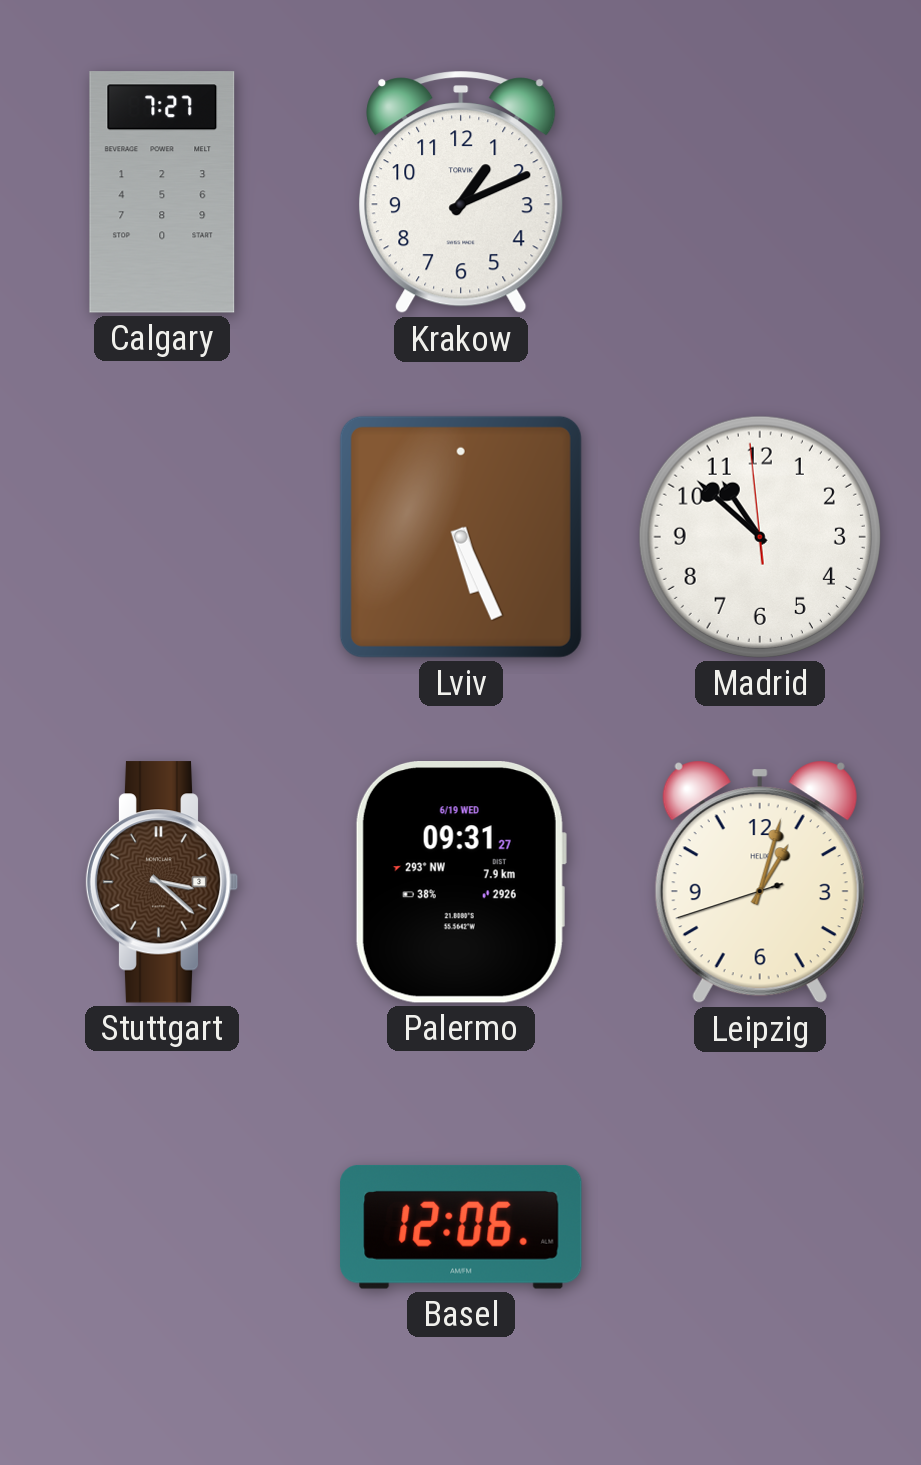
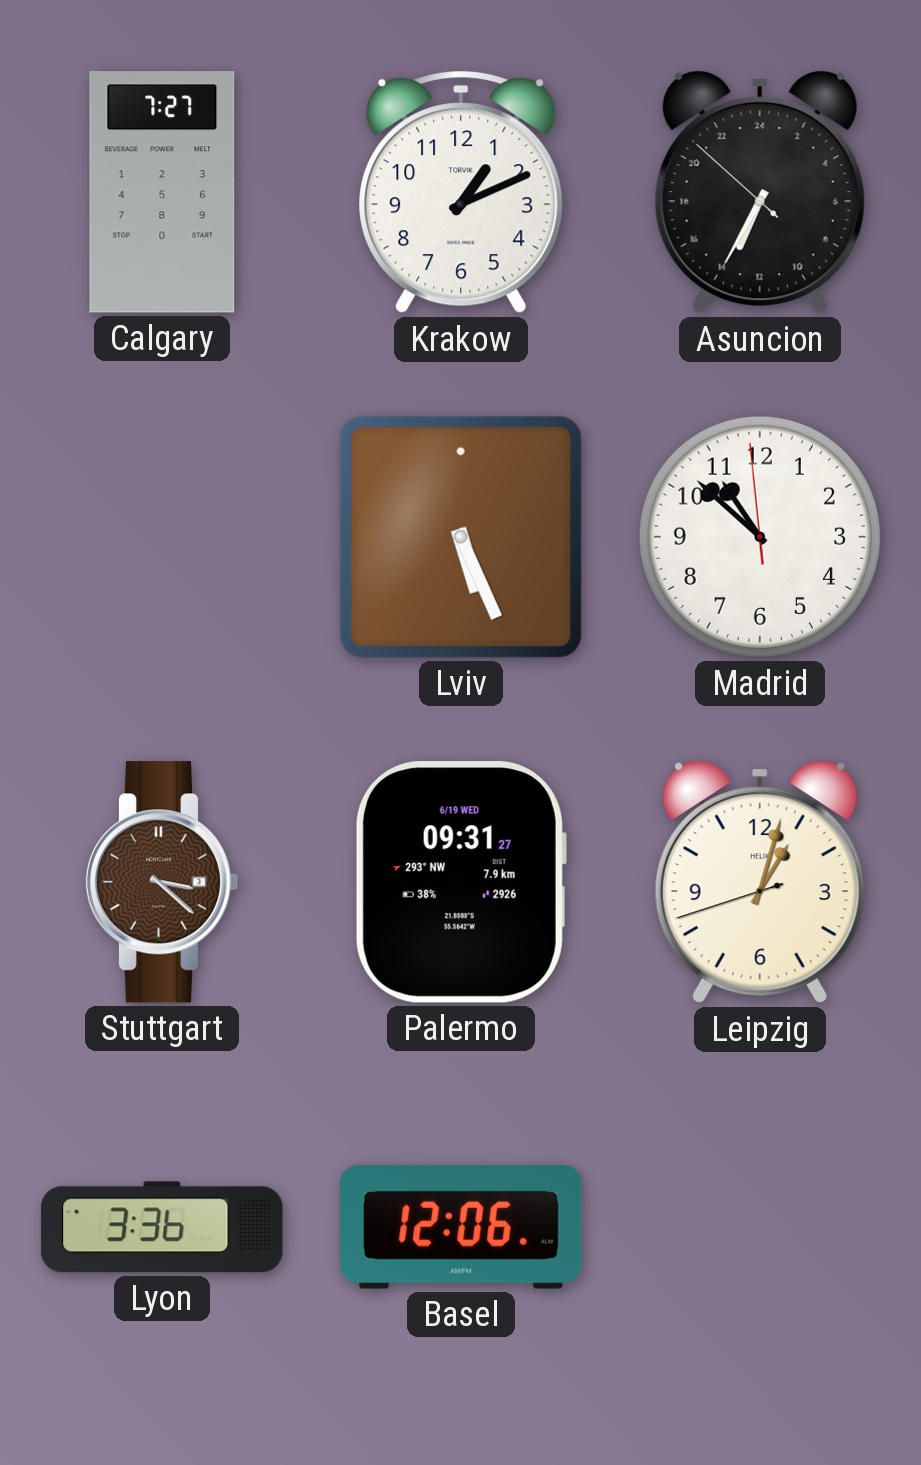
Asuncion: none -> 13:34
Lyon: none -> 3:36
